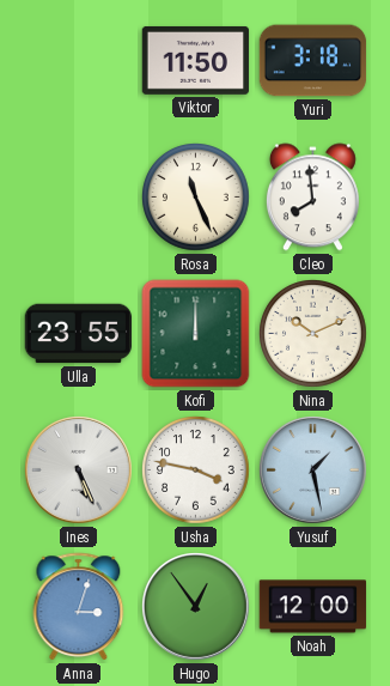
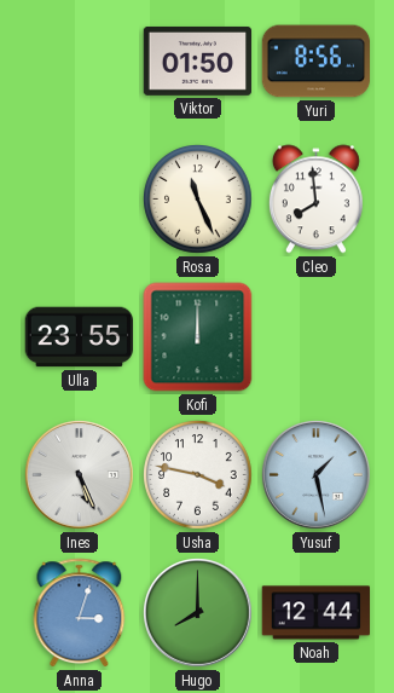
Viktor: 11:50 -> 01:50
Yuri: 3:18 -> 8:56
Nina: 10:11 -> none
Hugo: 12:54 -> 8:00
Noah: 12:00 -> 12:44
